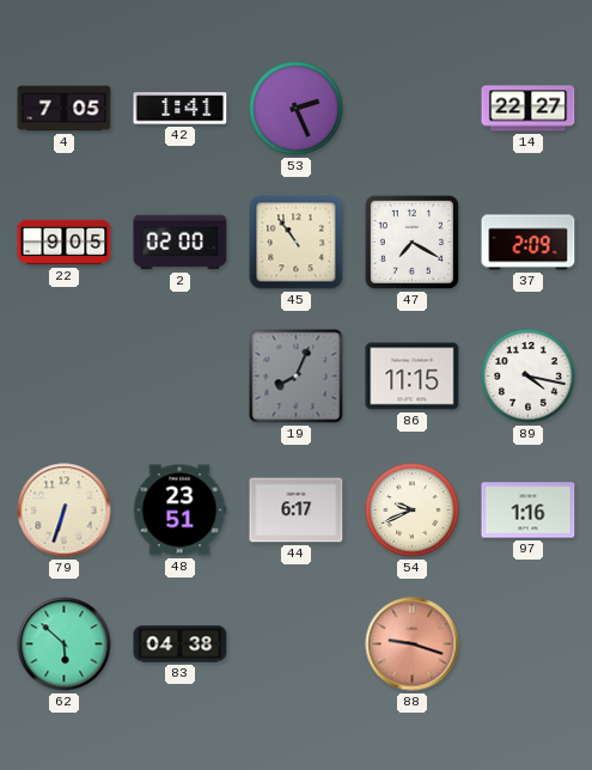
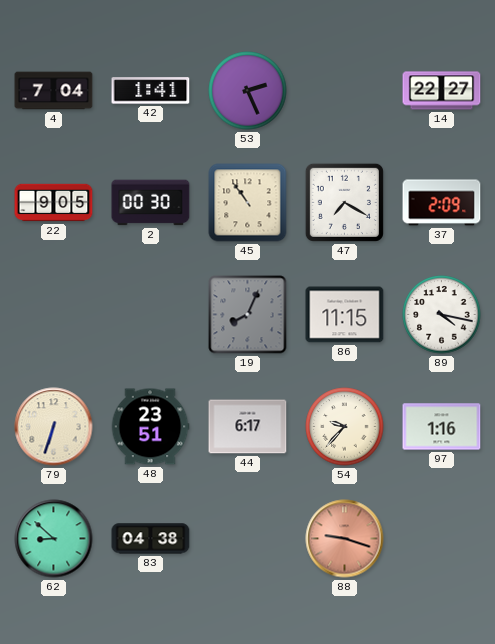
4: 7:05 -> 7:04
2: 02:00 -> 00:30
54: 9:41 -> 9:37
62: 5:52 -> 8:52
